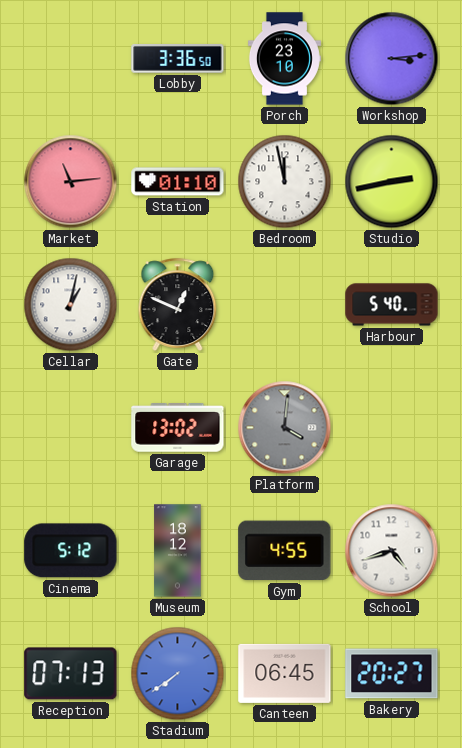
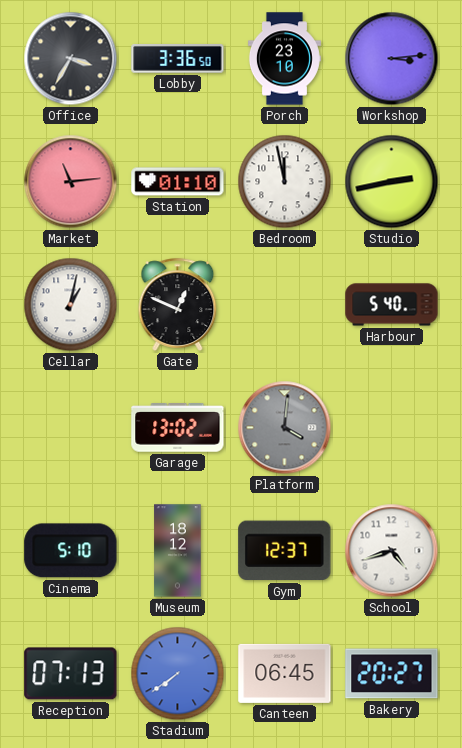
Office: none -> 3:35
Cinema: 5:12 -> 5:10
Gym: 4:55 -> 12:37
